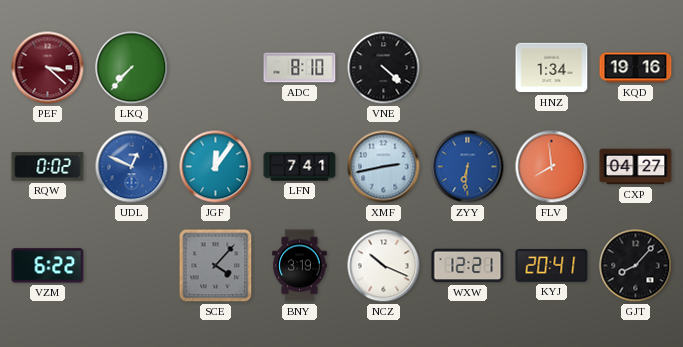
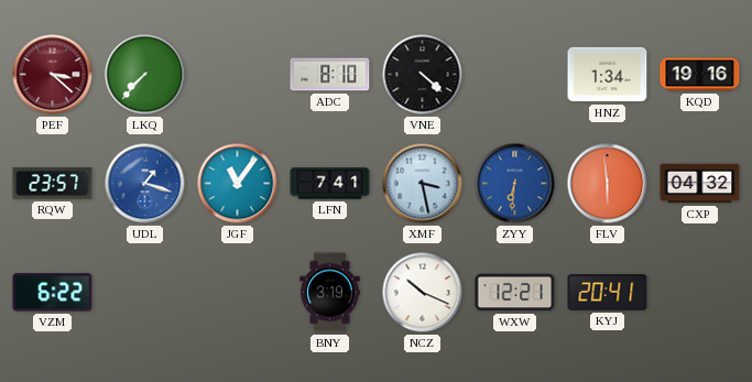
RQW: 0:02 -> 23:57
UDL: 12:49 -> 1:18
JGF: 12:06 -> 11:06
XMF: 2:43 -> 3:28
FLV: 7:59 -> 5:59
CXP: 04:27 -> 04:32
SCE: 4:07 -> none
GJT: 8:07 -> none
